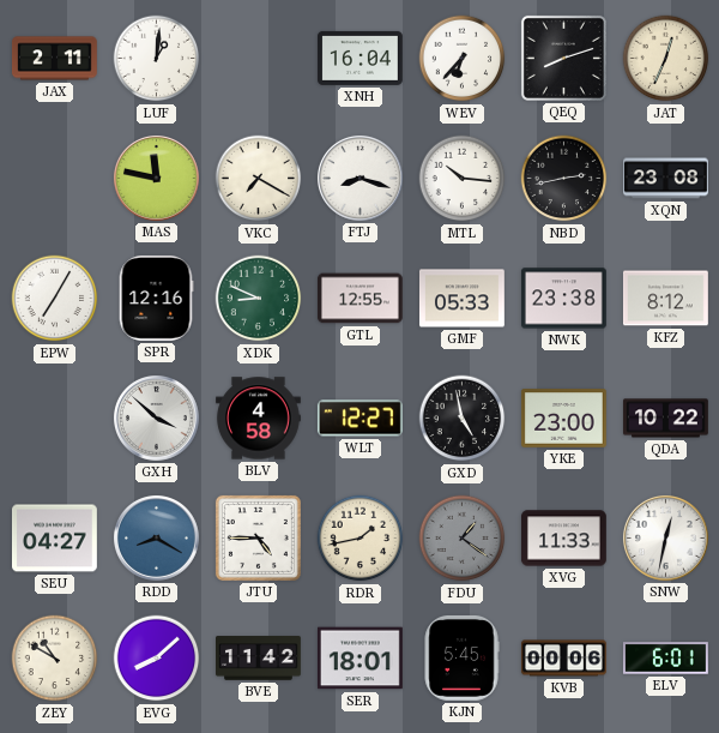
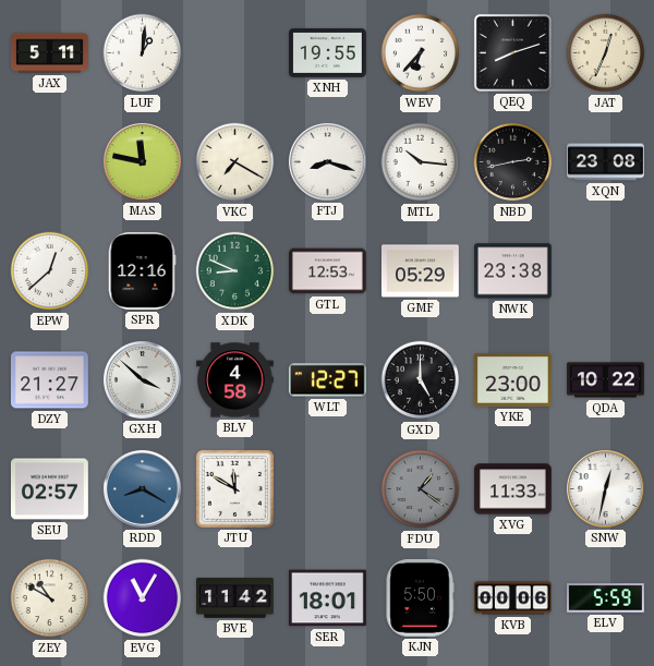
JAX: 2:11 -> 5:11
XNH: 16:04 -> 19:55
EPW: 7:05 -> 12:38
GTL: 12:55 -> 12:53
GMF: 05:33 -> 05:29
KFZ: 8:12 -> none
DZY: none -> 21:27
GXD: 4:58 -> 5:00
SEU: 04:27 -> 02:57
JTU: 4:45 -> 11:50
RDR: 1:43 -> none
EVG: 8:08 -> 11:05
KJN: 5:45 -> 5:50
ELV: 6:01 -> 5:59
